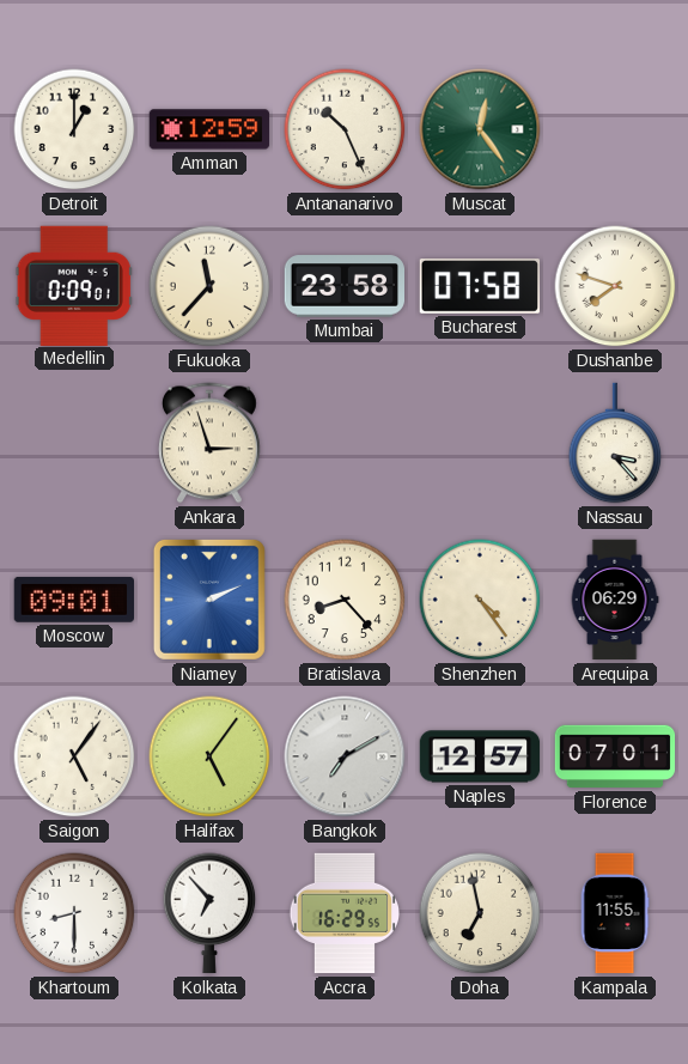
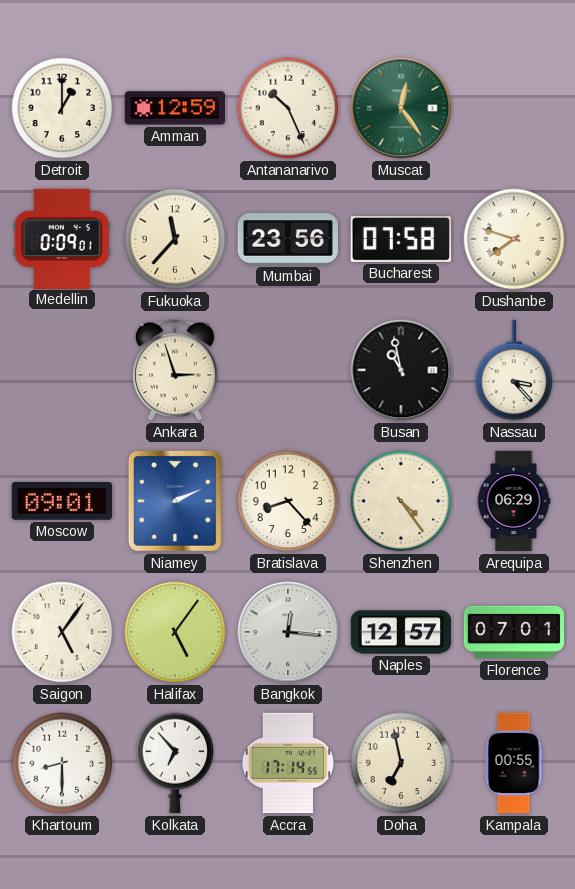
Mumbai: 23:58 -> 23:56
Busan: none -> 10:58
Bangkok: 7:10 -> 12:16
Accra: 16:29 -> 17:14
Kampala: 11:55 -> 00:55
